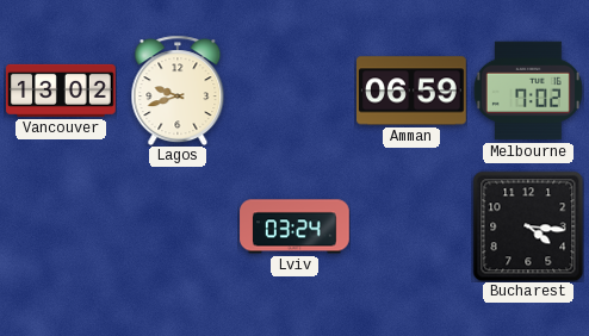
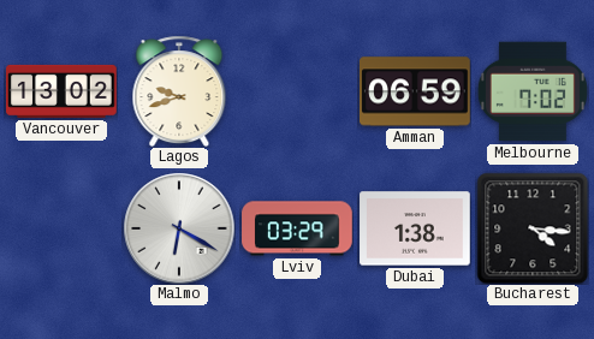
Malmo: none -> 6:20
Lviv: 03:24 -> 03:29
Dubai: none -> 1:38
